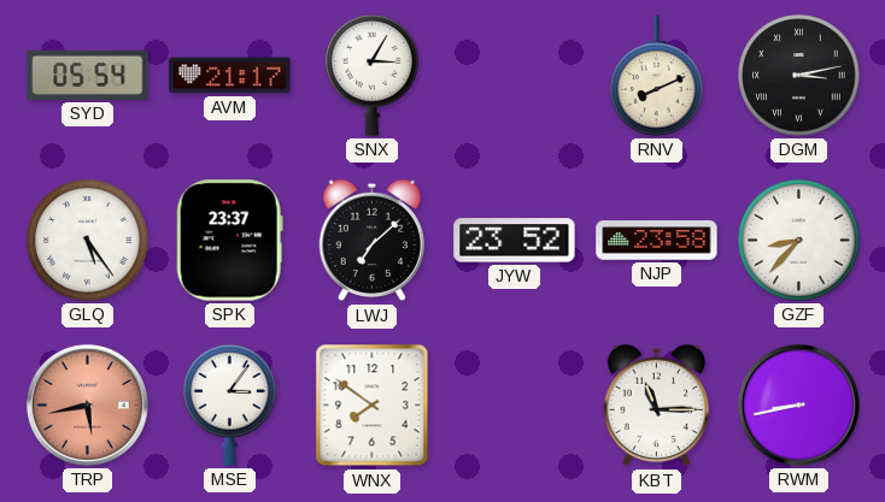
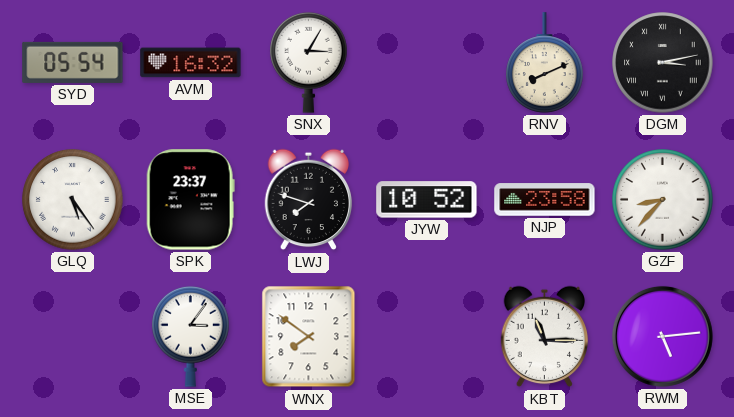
AVM: 21:17 -> 16:32
LWJ: 7:08 -> 7:48
JYW: 23:52 -> 10:52
TRP: 5:43 -> none
RWM: 8:43 -> 5:14
